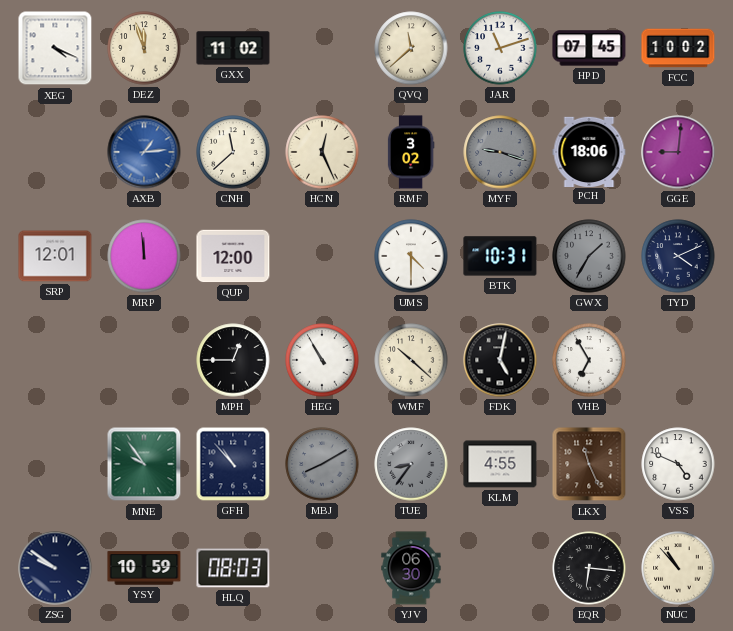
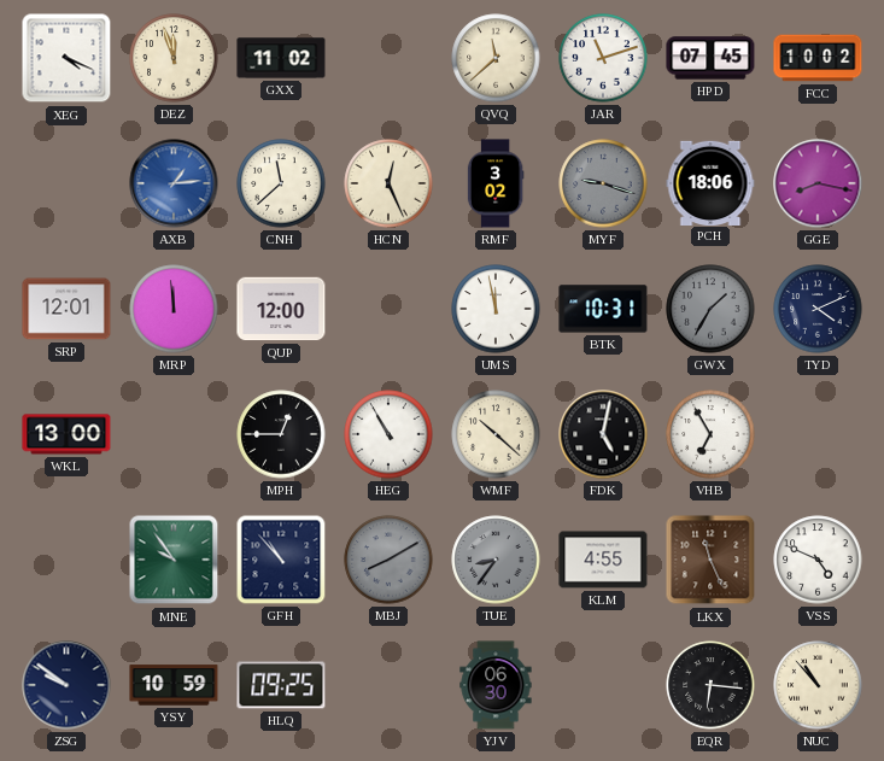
GGE: 9:01 -> 8:17
UMS: 4:30 -> 11:58
WKL: none -> 13:00
HLQ: 08:03 -> 09:25
